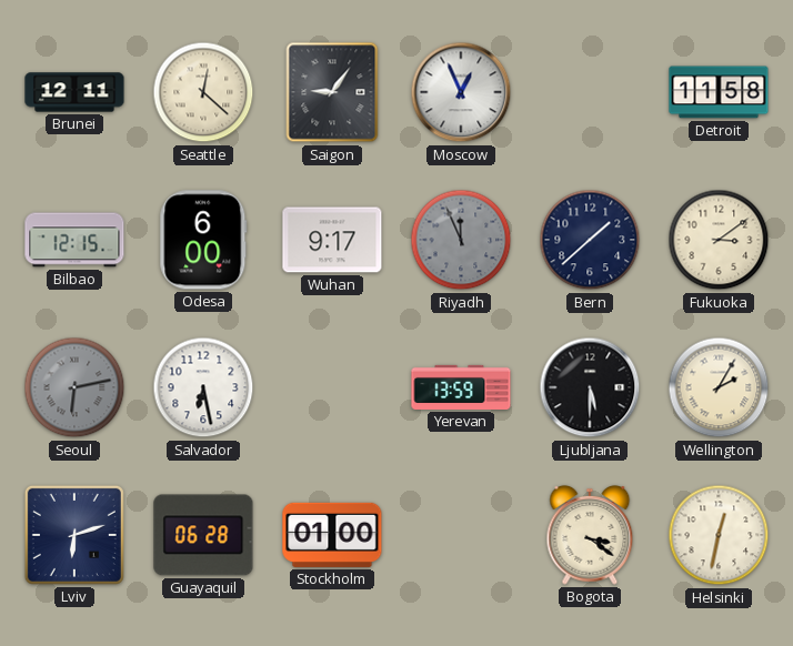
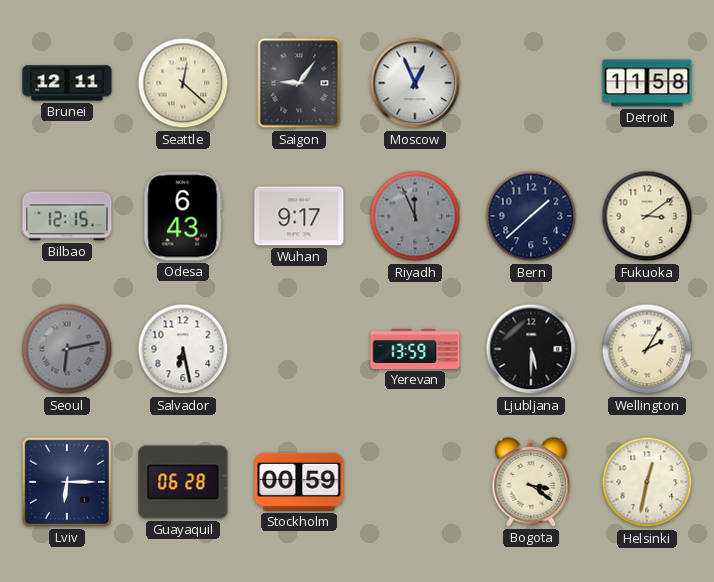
Odesa: 6:00 -> 6:43
Lviv: 6:12 -> 6:15
Stockholm: 01:00 -> 00:59
